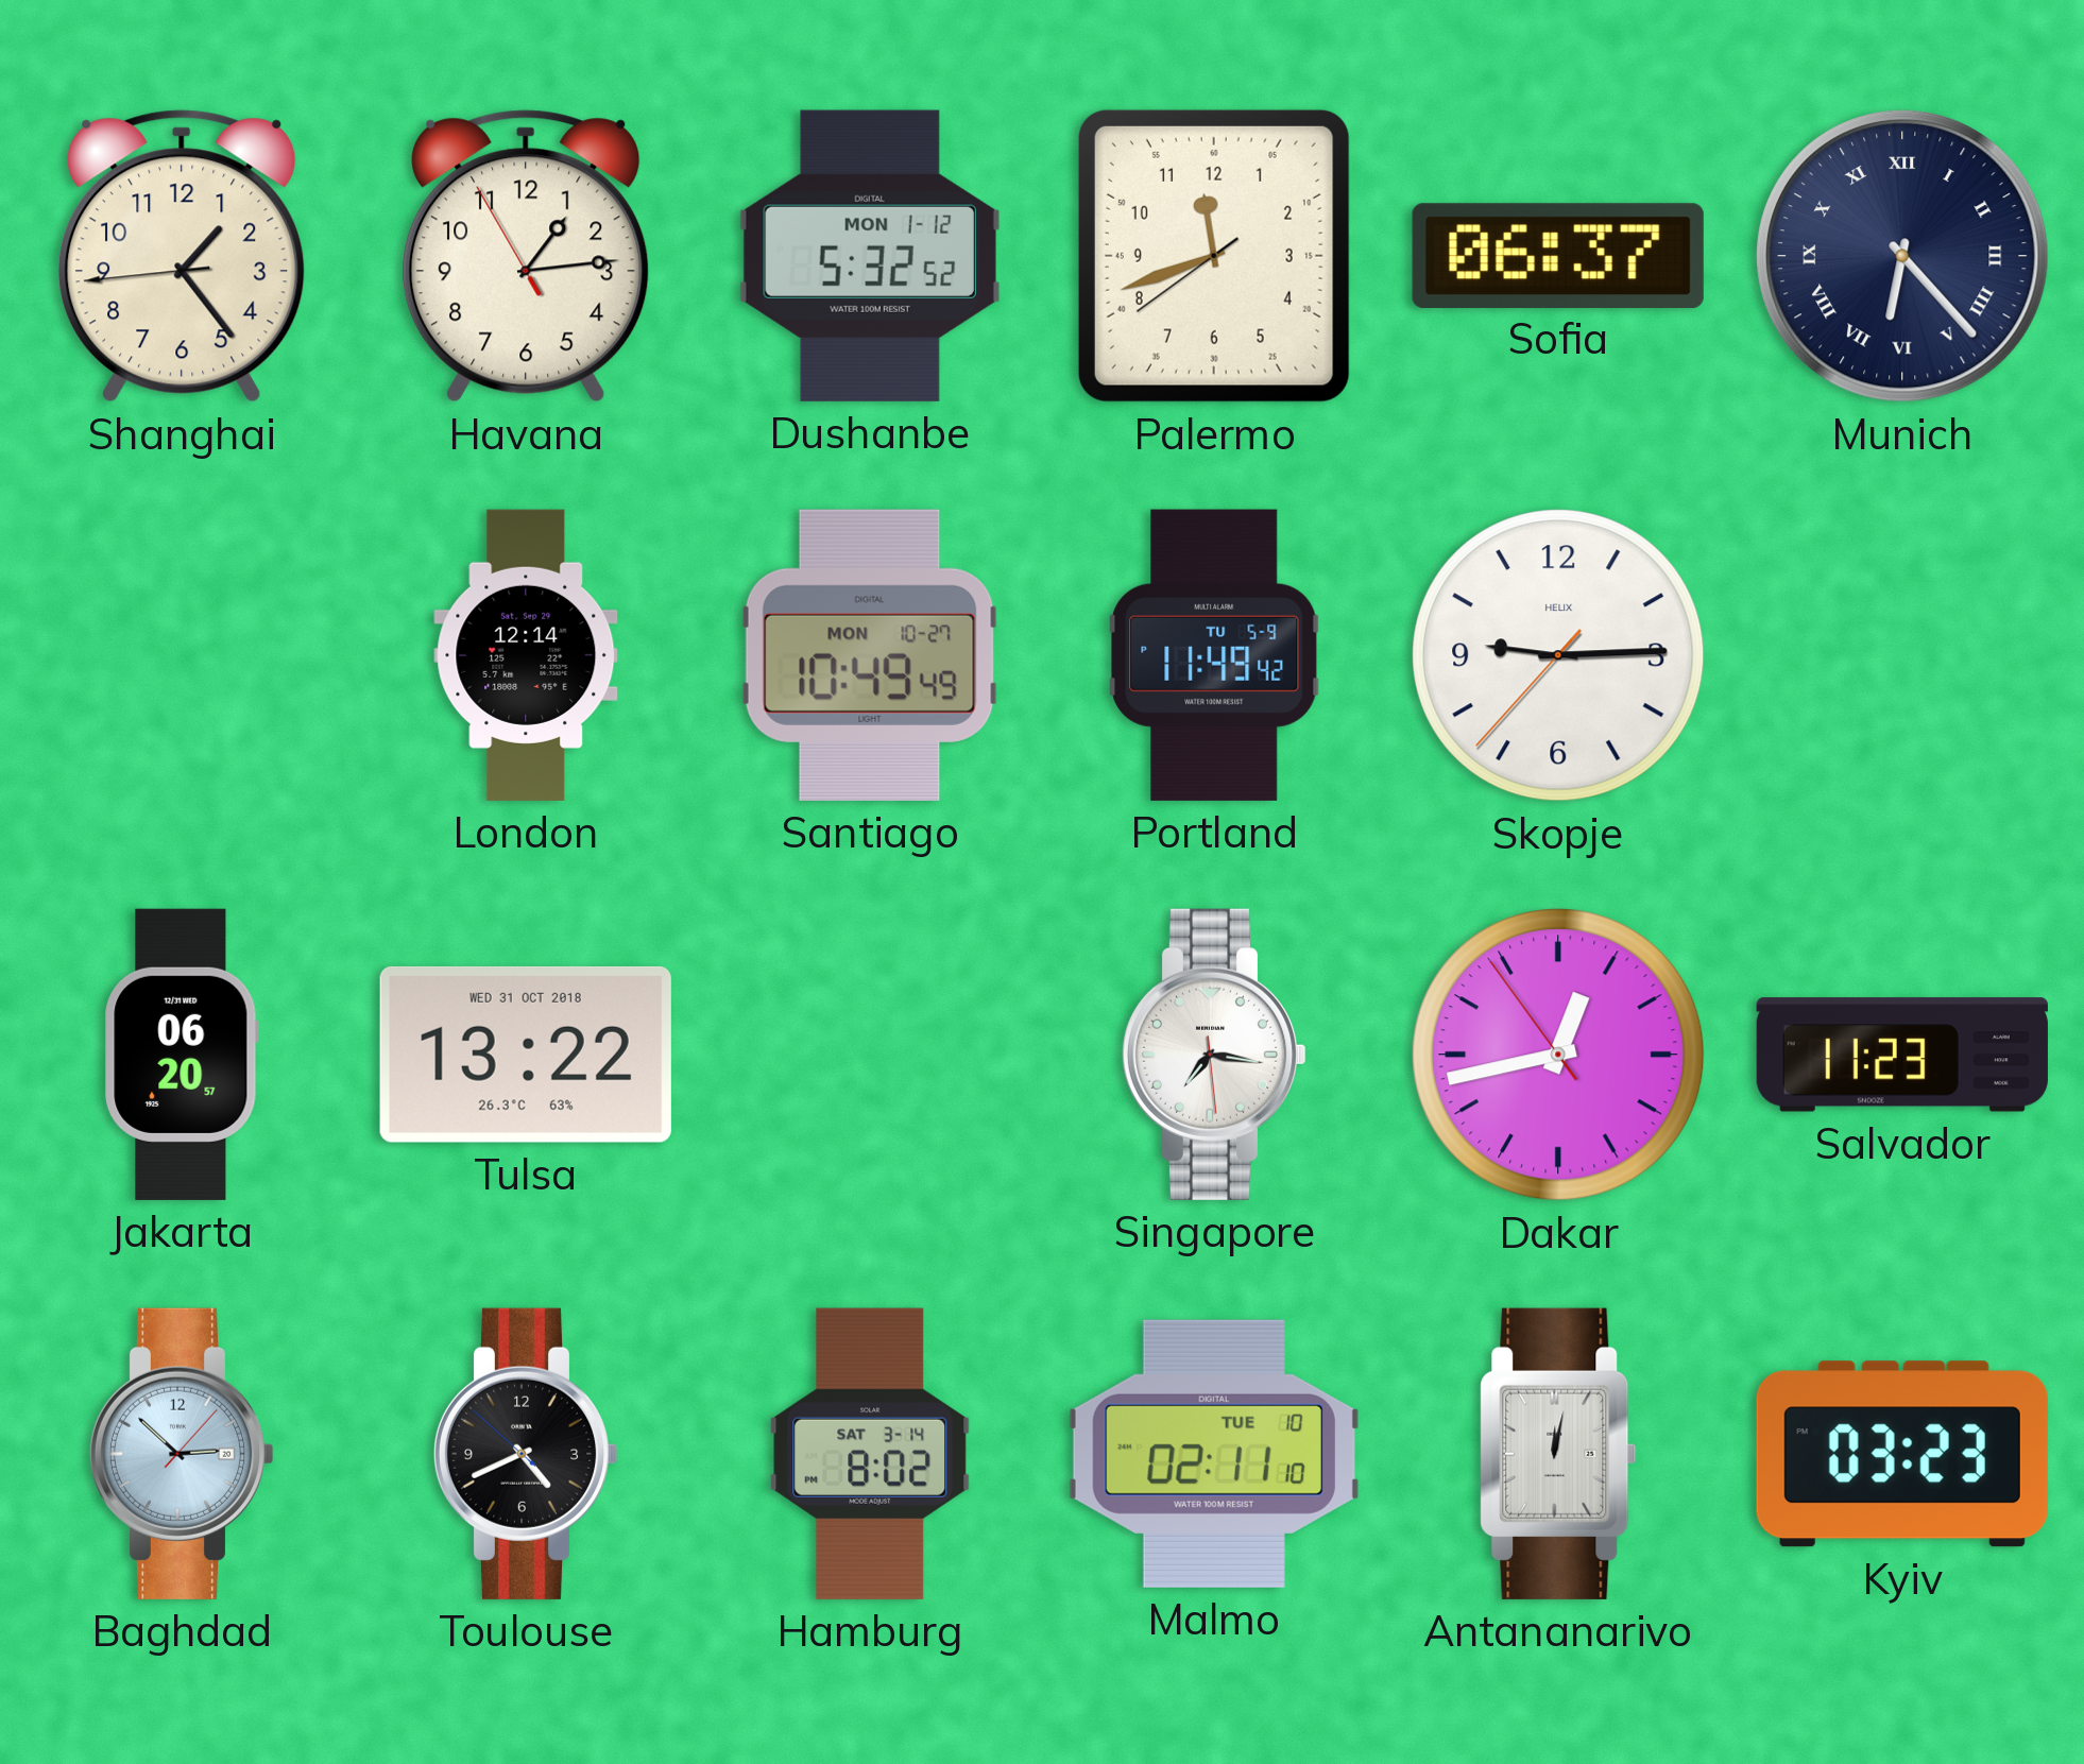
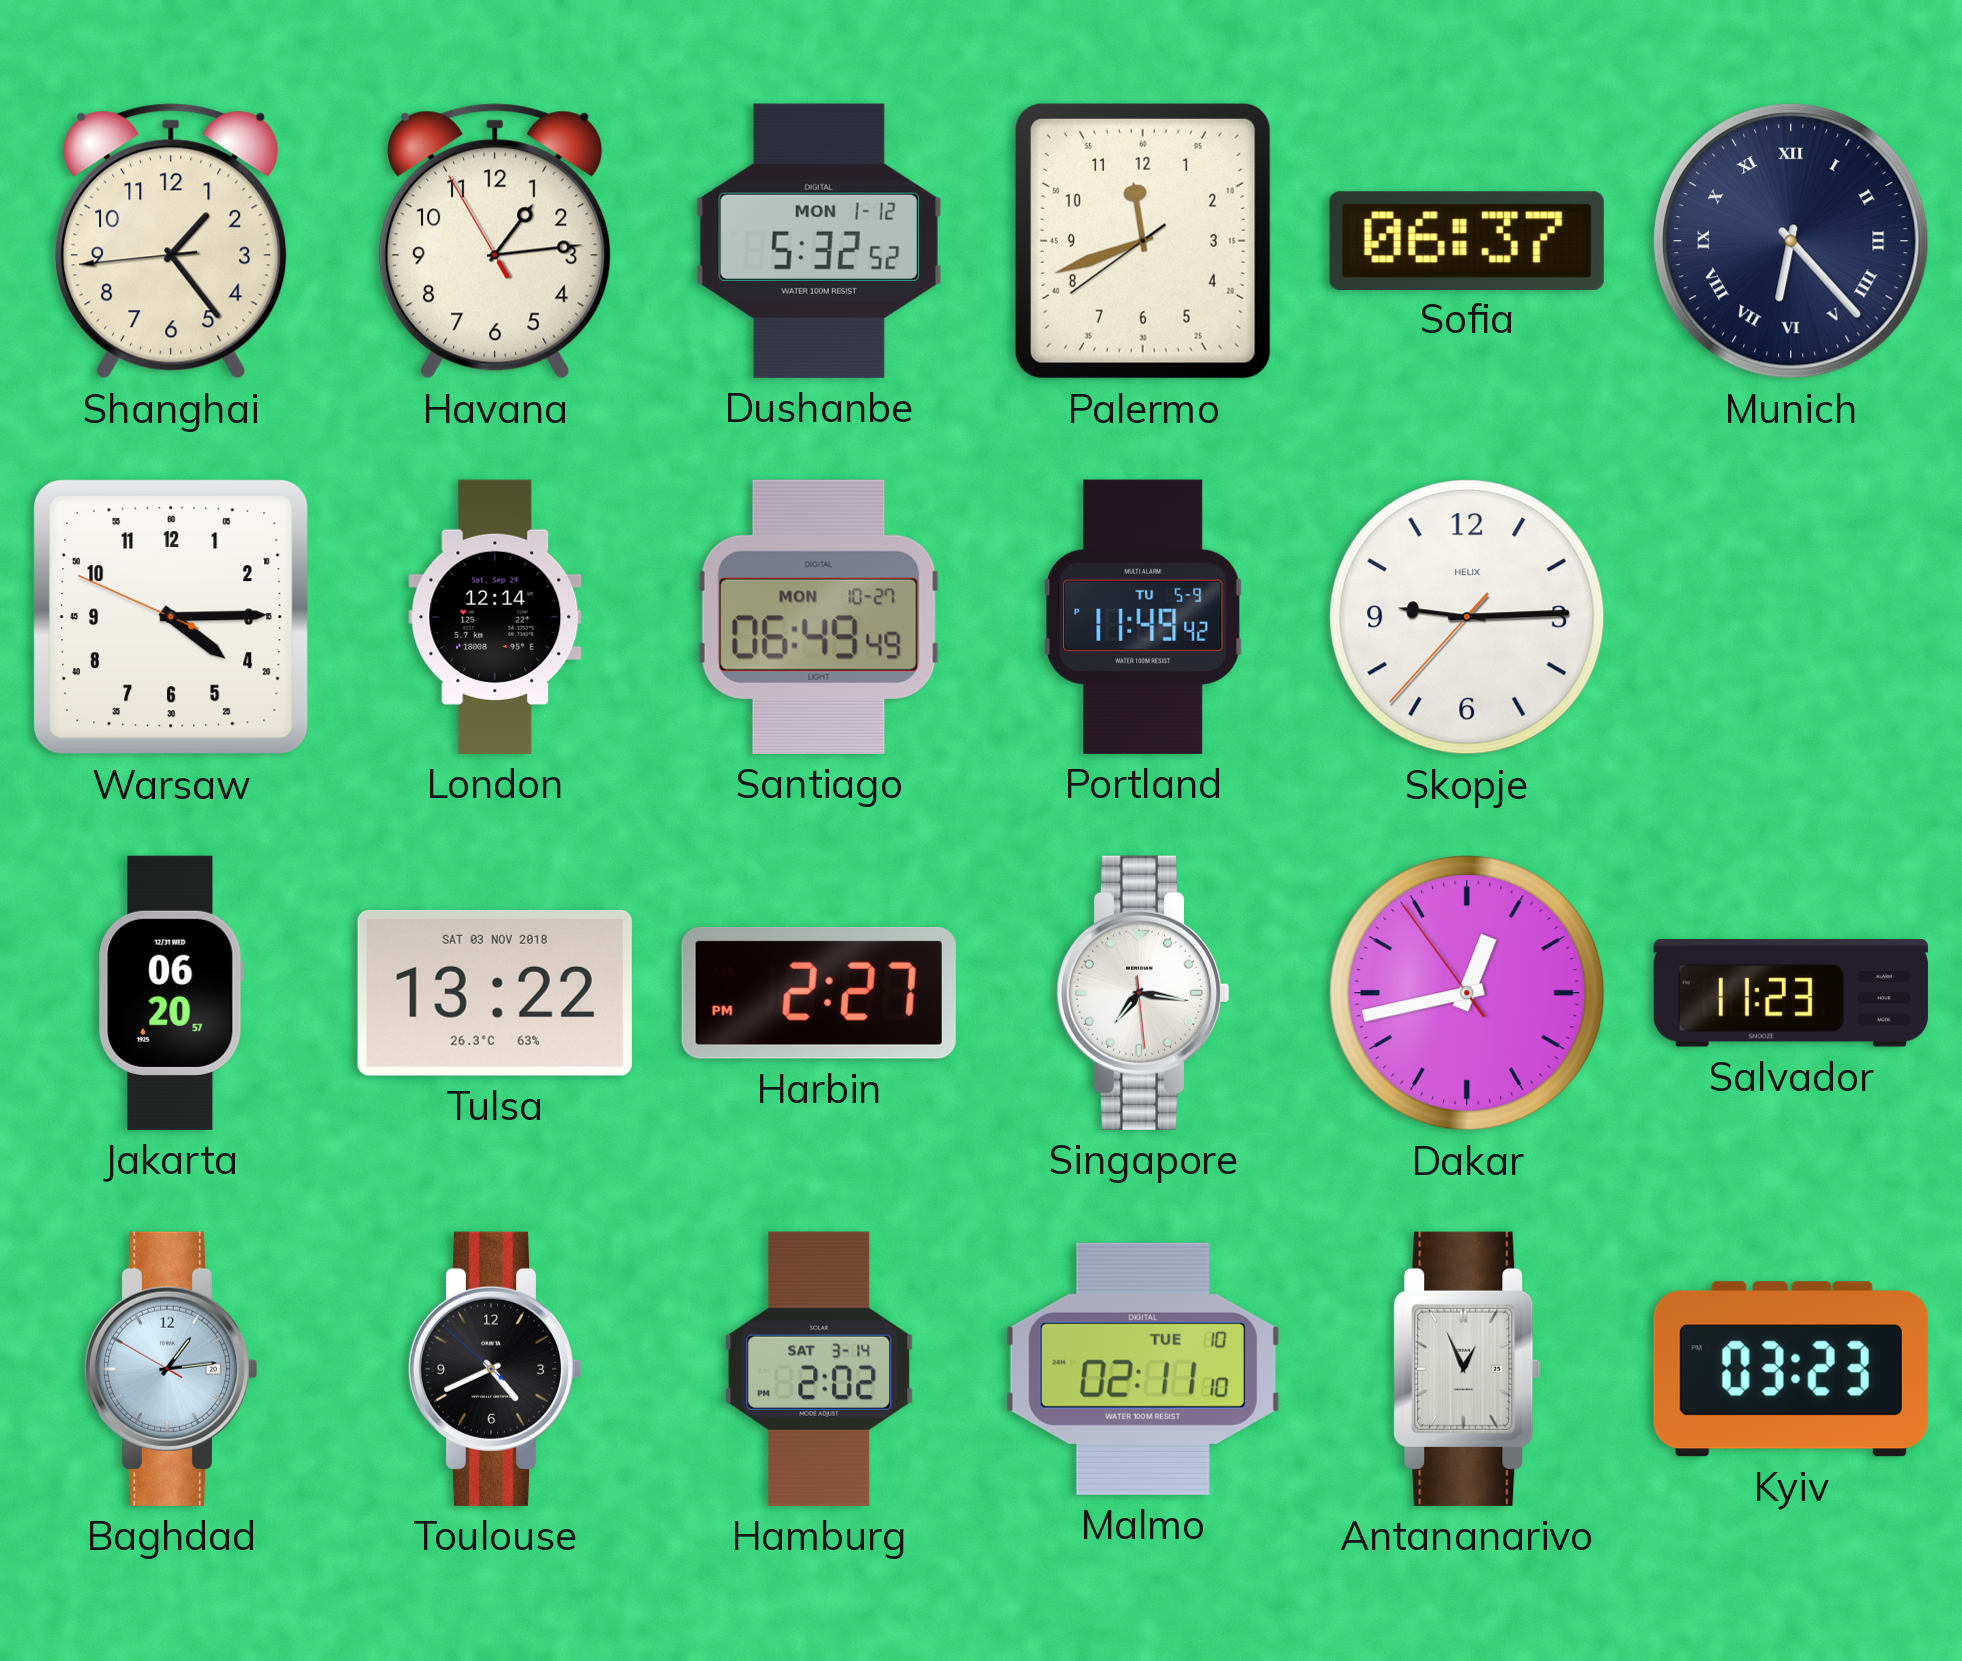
Warsaw: none -> 4:14
Santiago: 10:49 -> 06:49
Tulsa date: WED 31 OCT 2018 -> SAT 03 NOV 2018
Harbin: none -> 2:27
Baghdad: 2:52 -> 1:13
Hamburg: 8:02 -> 2:02
Antananarivo: 12:02 -> 12:56
